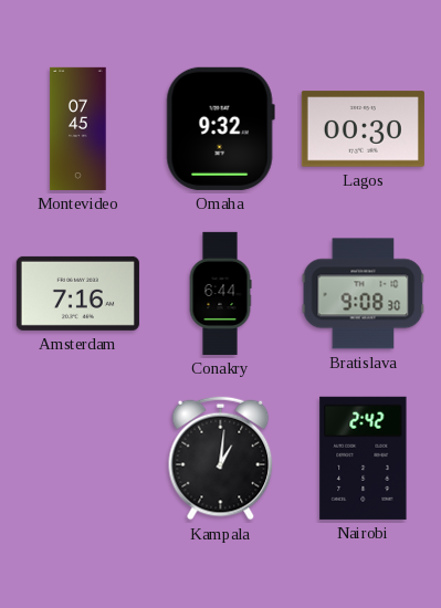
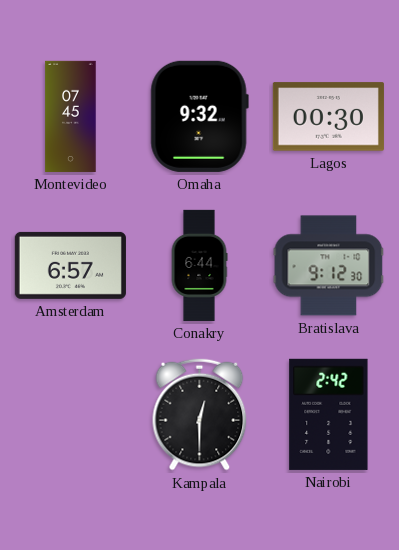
Amsterdam: 7:16 -> 6:57
Bratislava: 9:08 -> 9:12
Kampala: 1:01 -> 12:30
